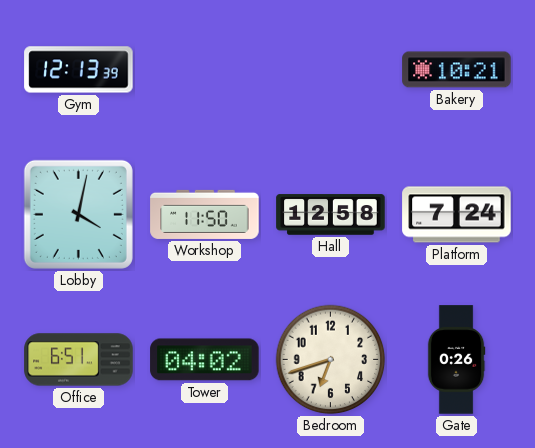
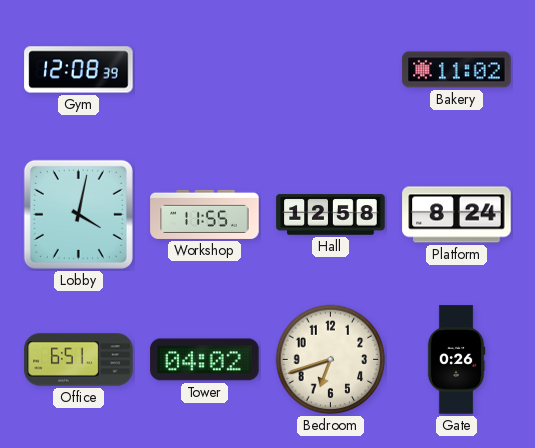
Gym: 12:13 -> 12:08
Bakery: 10:21 -> 11:02
Workshop: 11:50 -> 11:55
Platform: 7:24 -> 8:24
